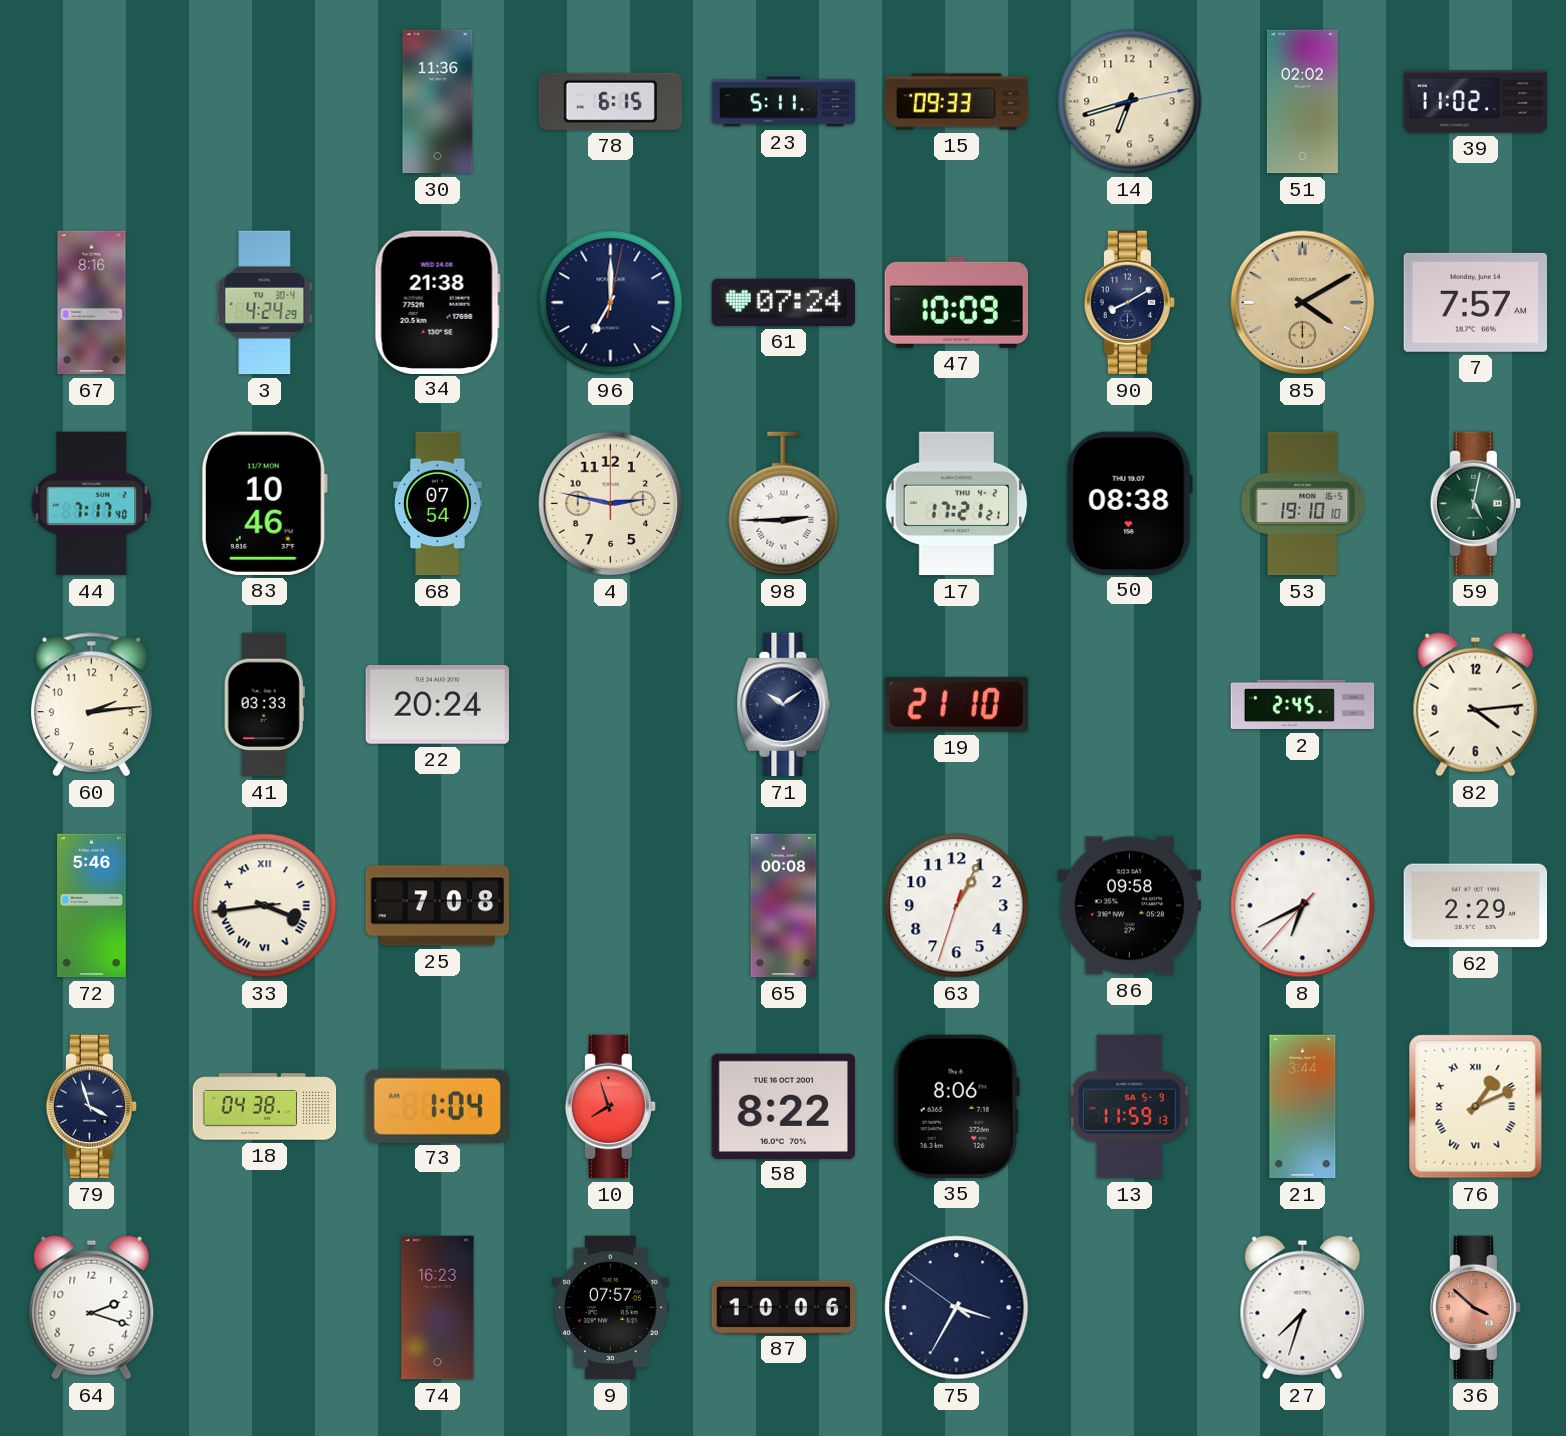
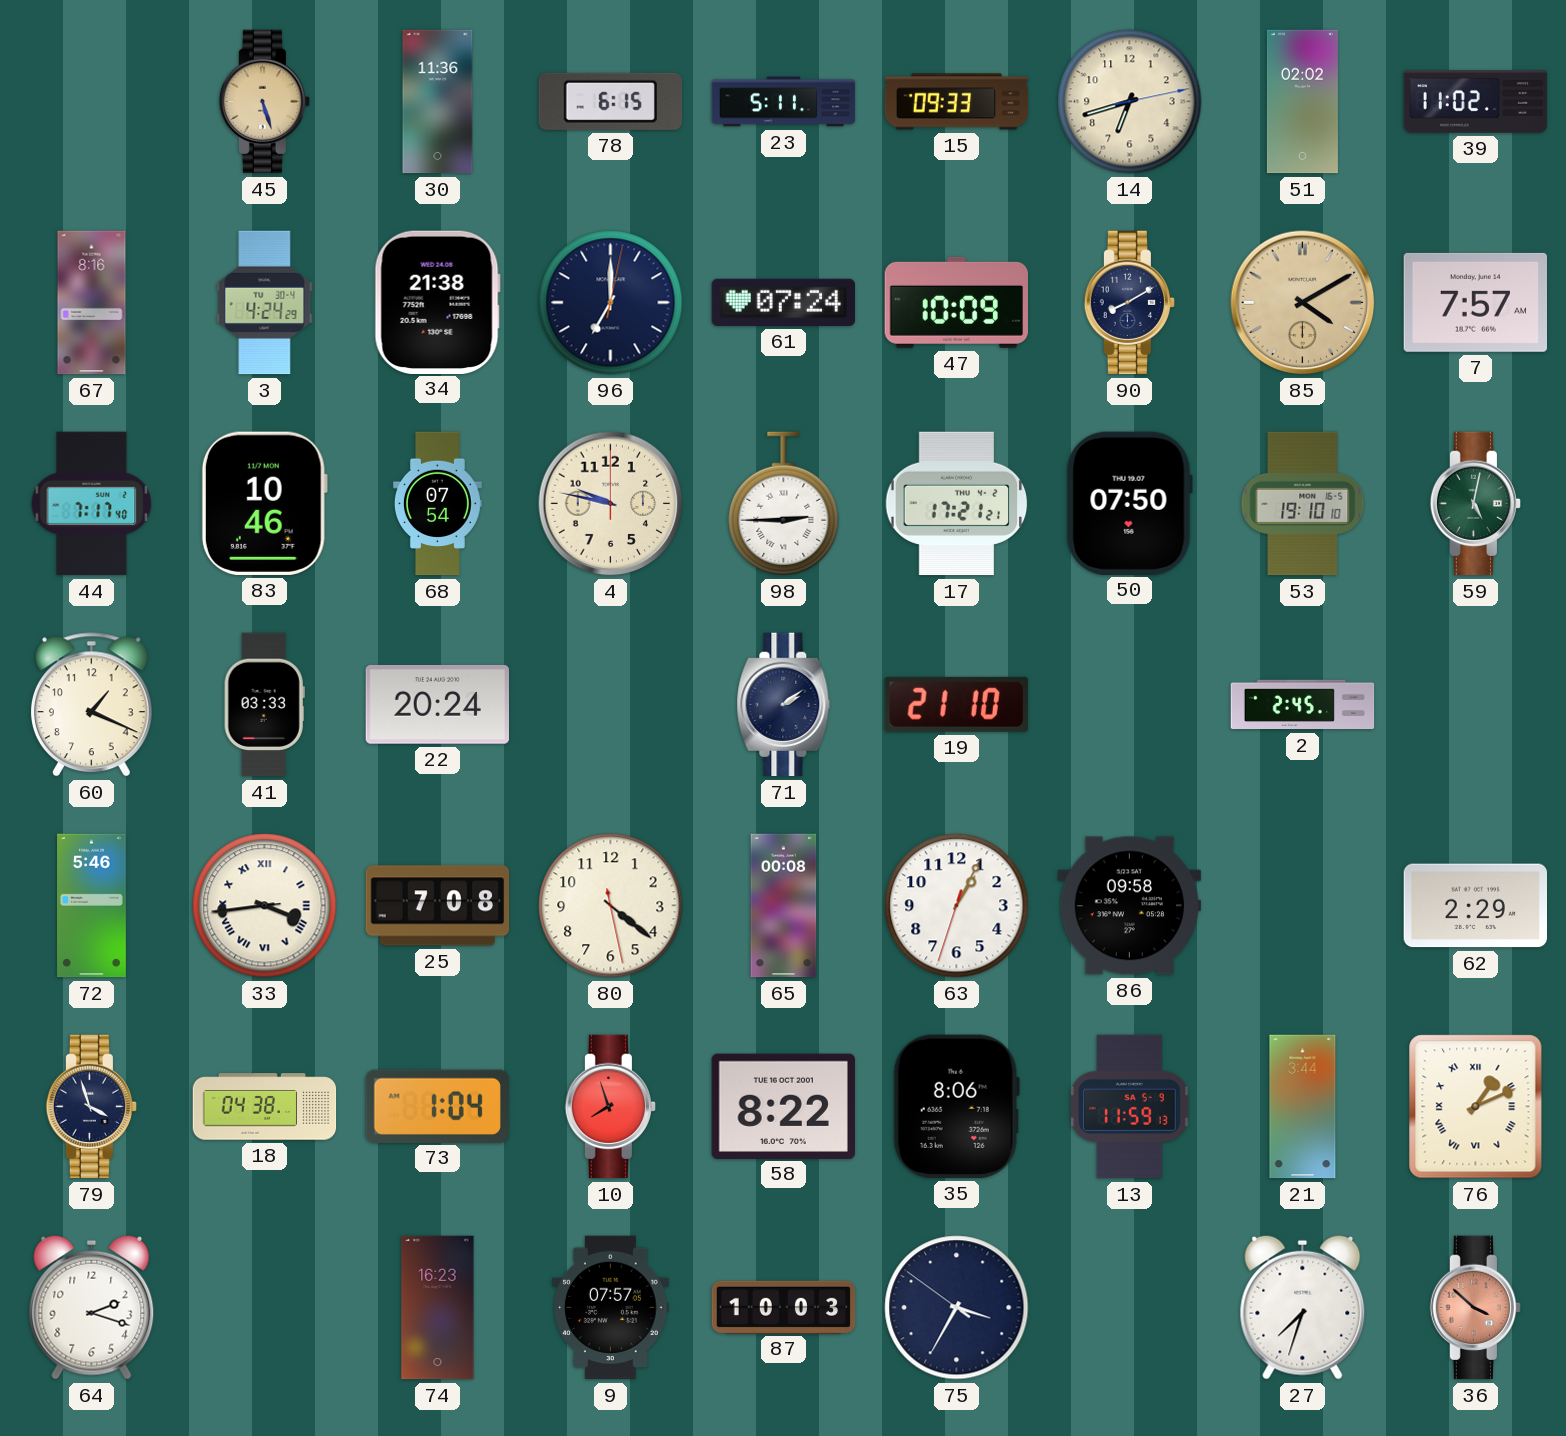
45: none -> 5:27
4: 2:47 -> 9:47
50: 08:38 -> 07:50
60: 2:14 -> 1:19
71: 10:09 -> 2:09
82: 4:14 -> none
80: none -> 4:21
8: 6:40 -> none
87: 10:06 -> 10:03
